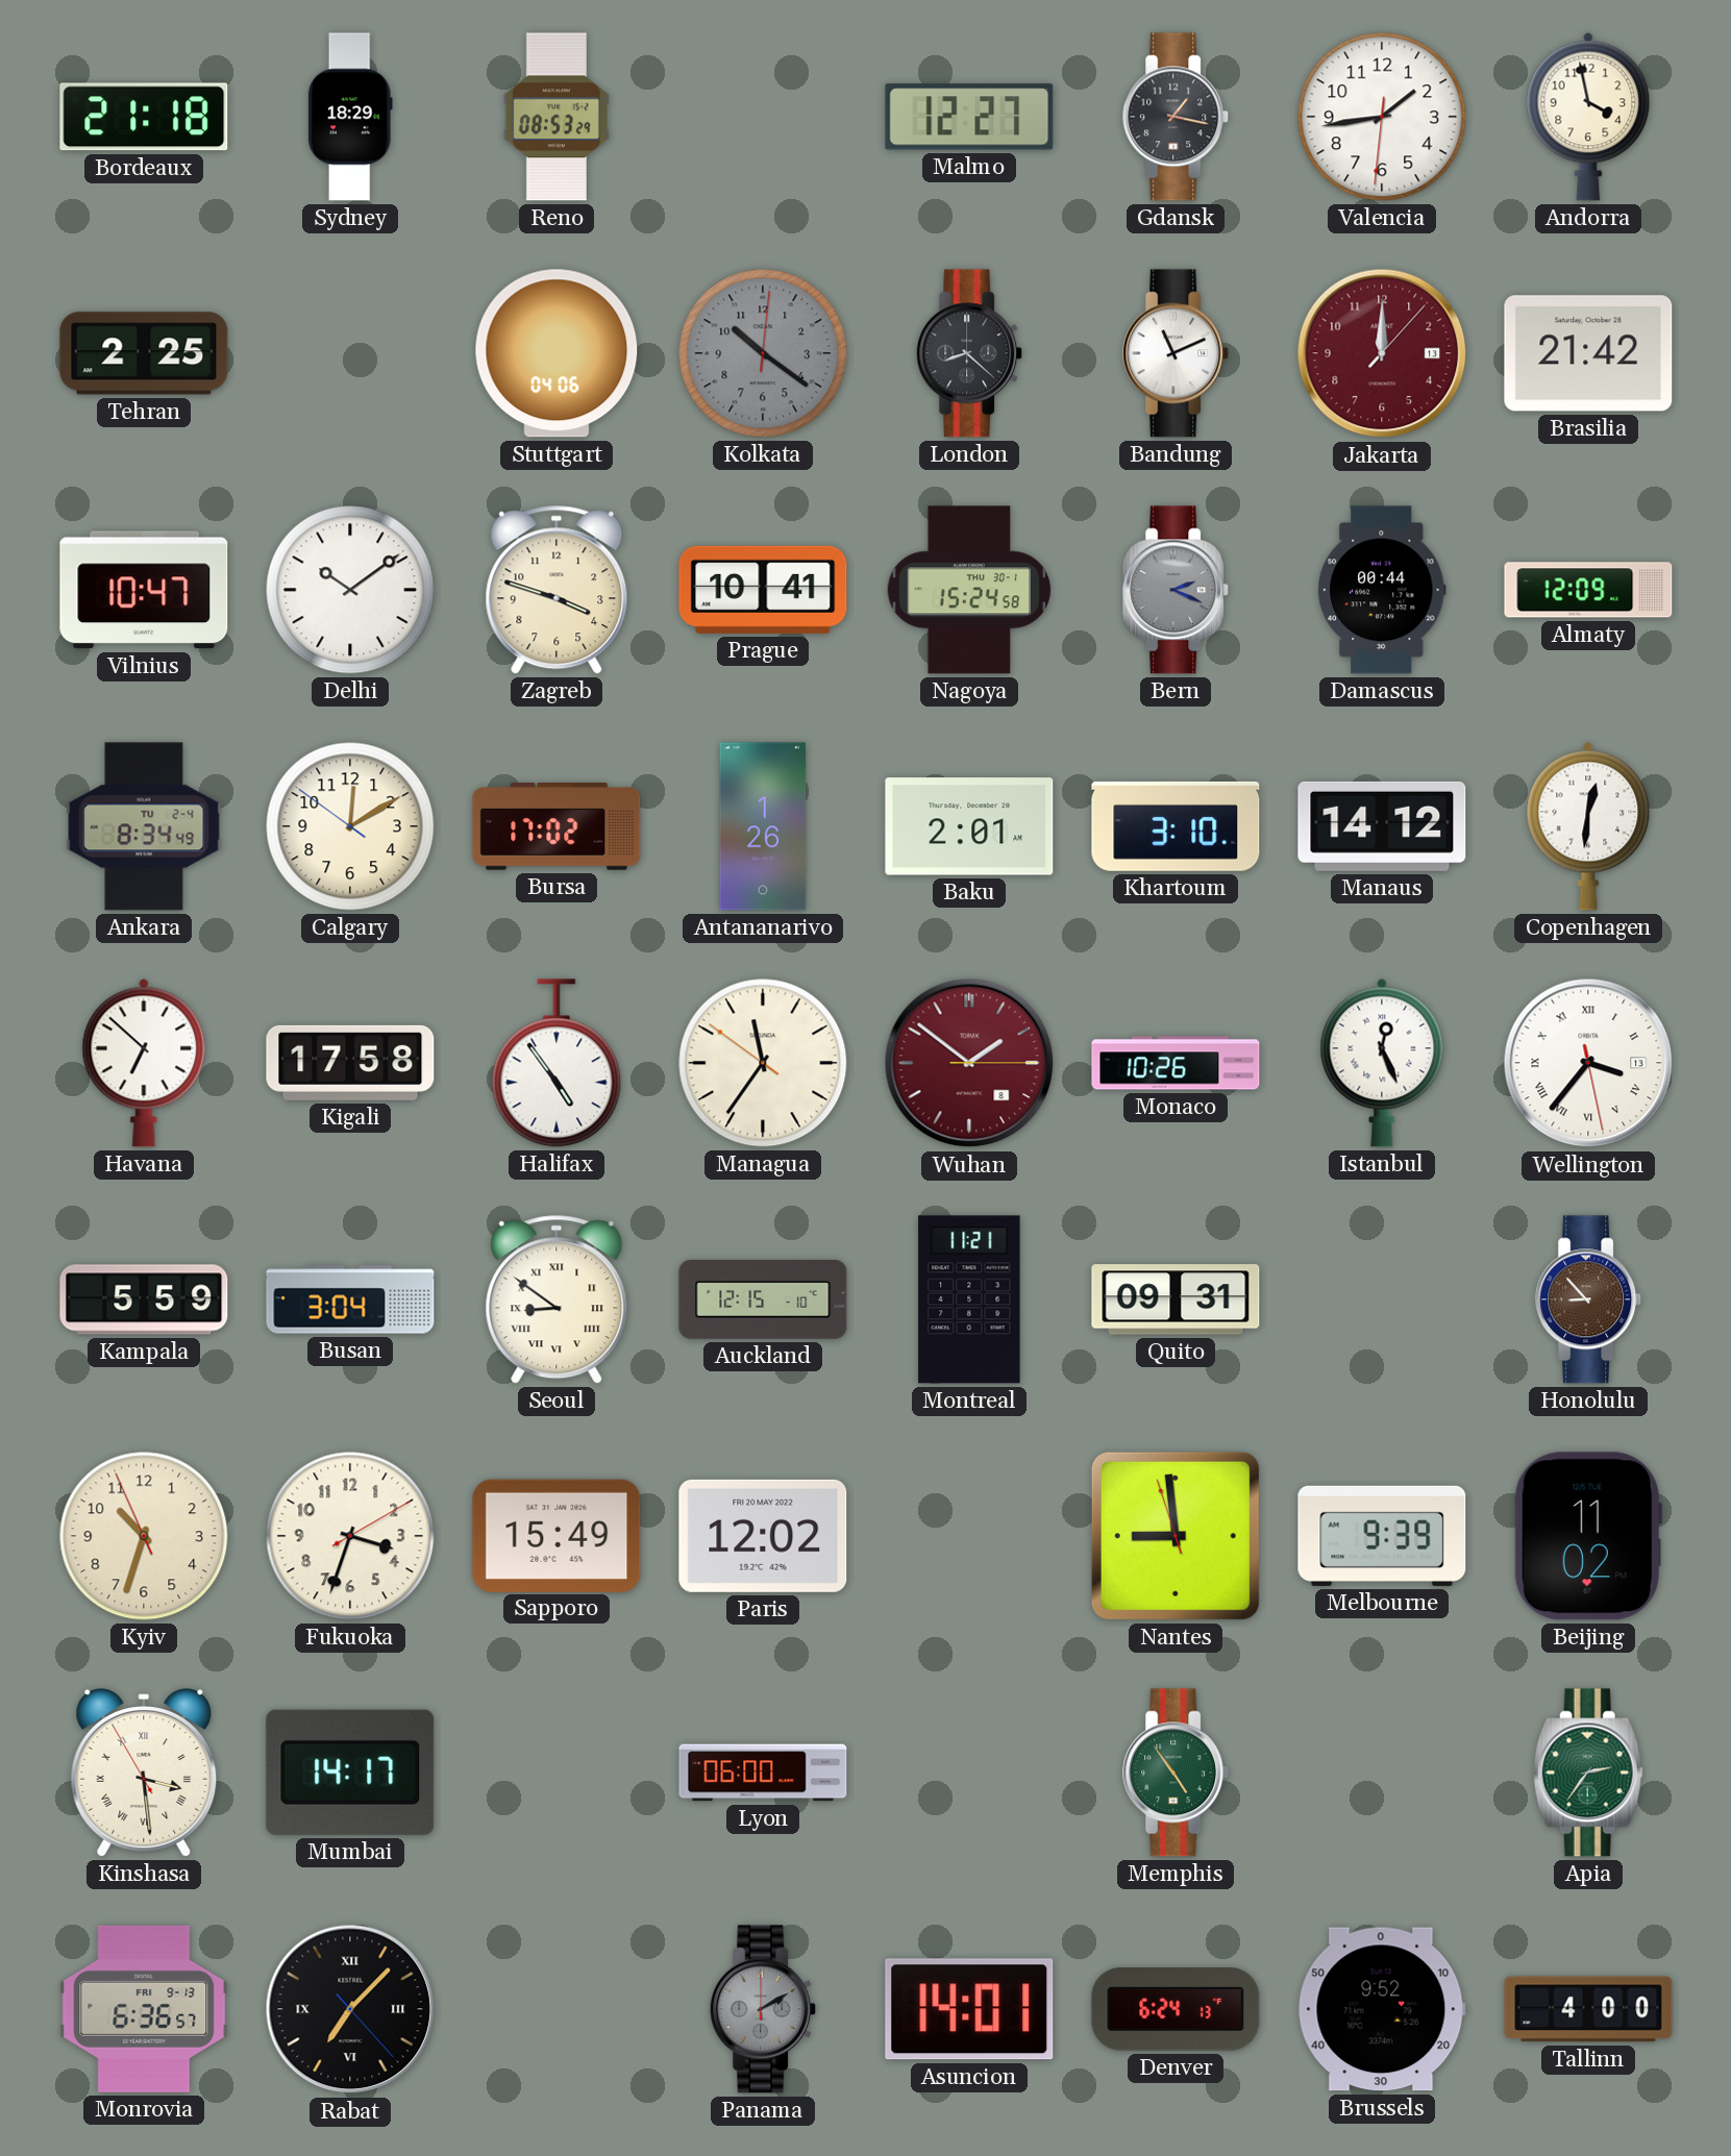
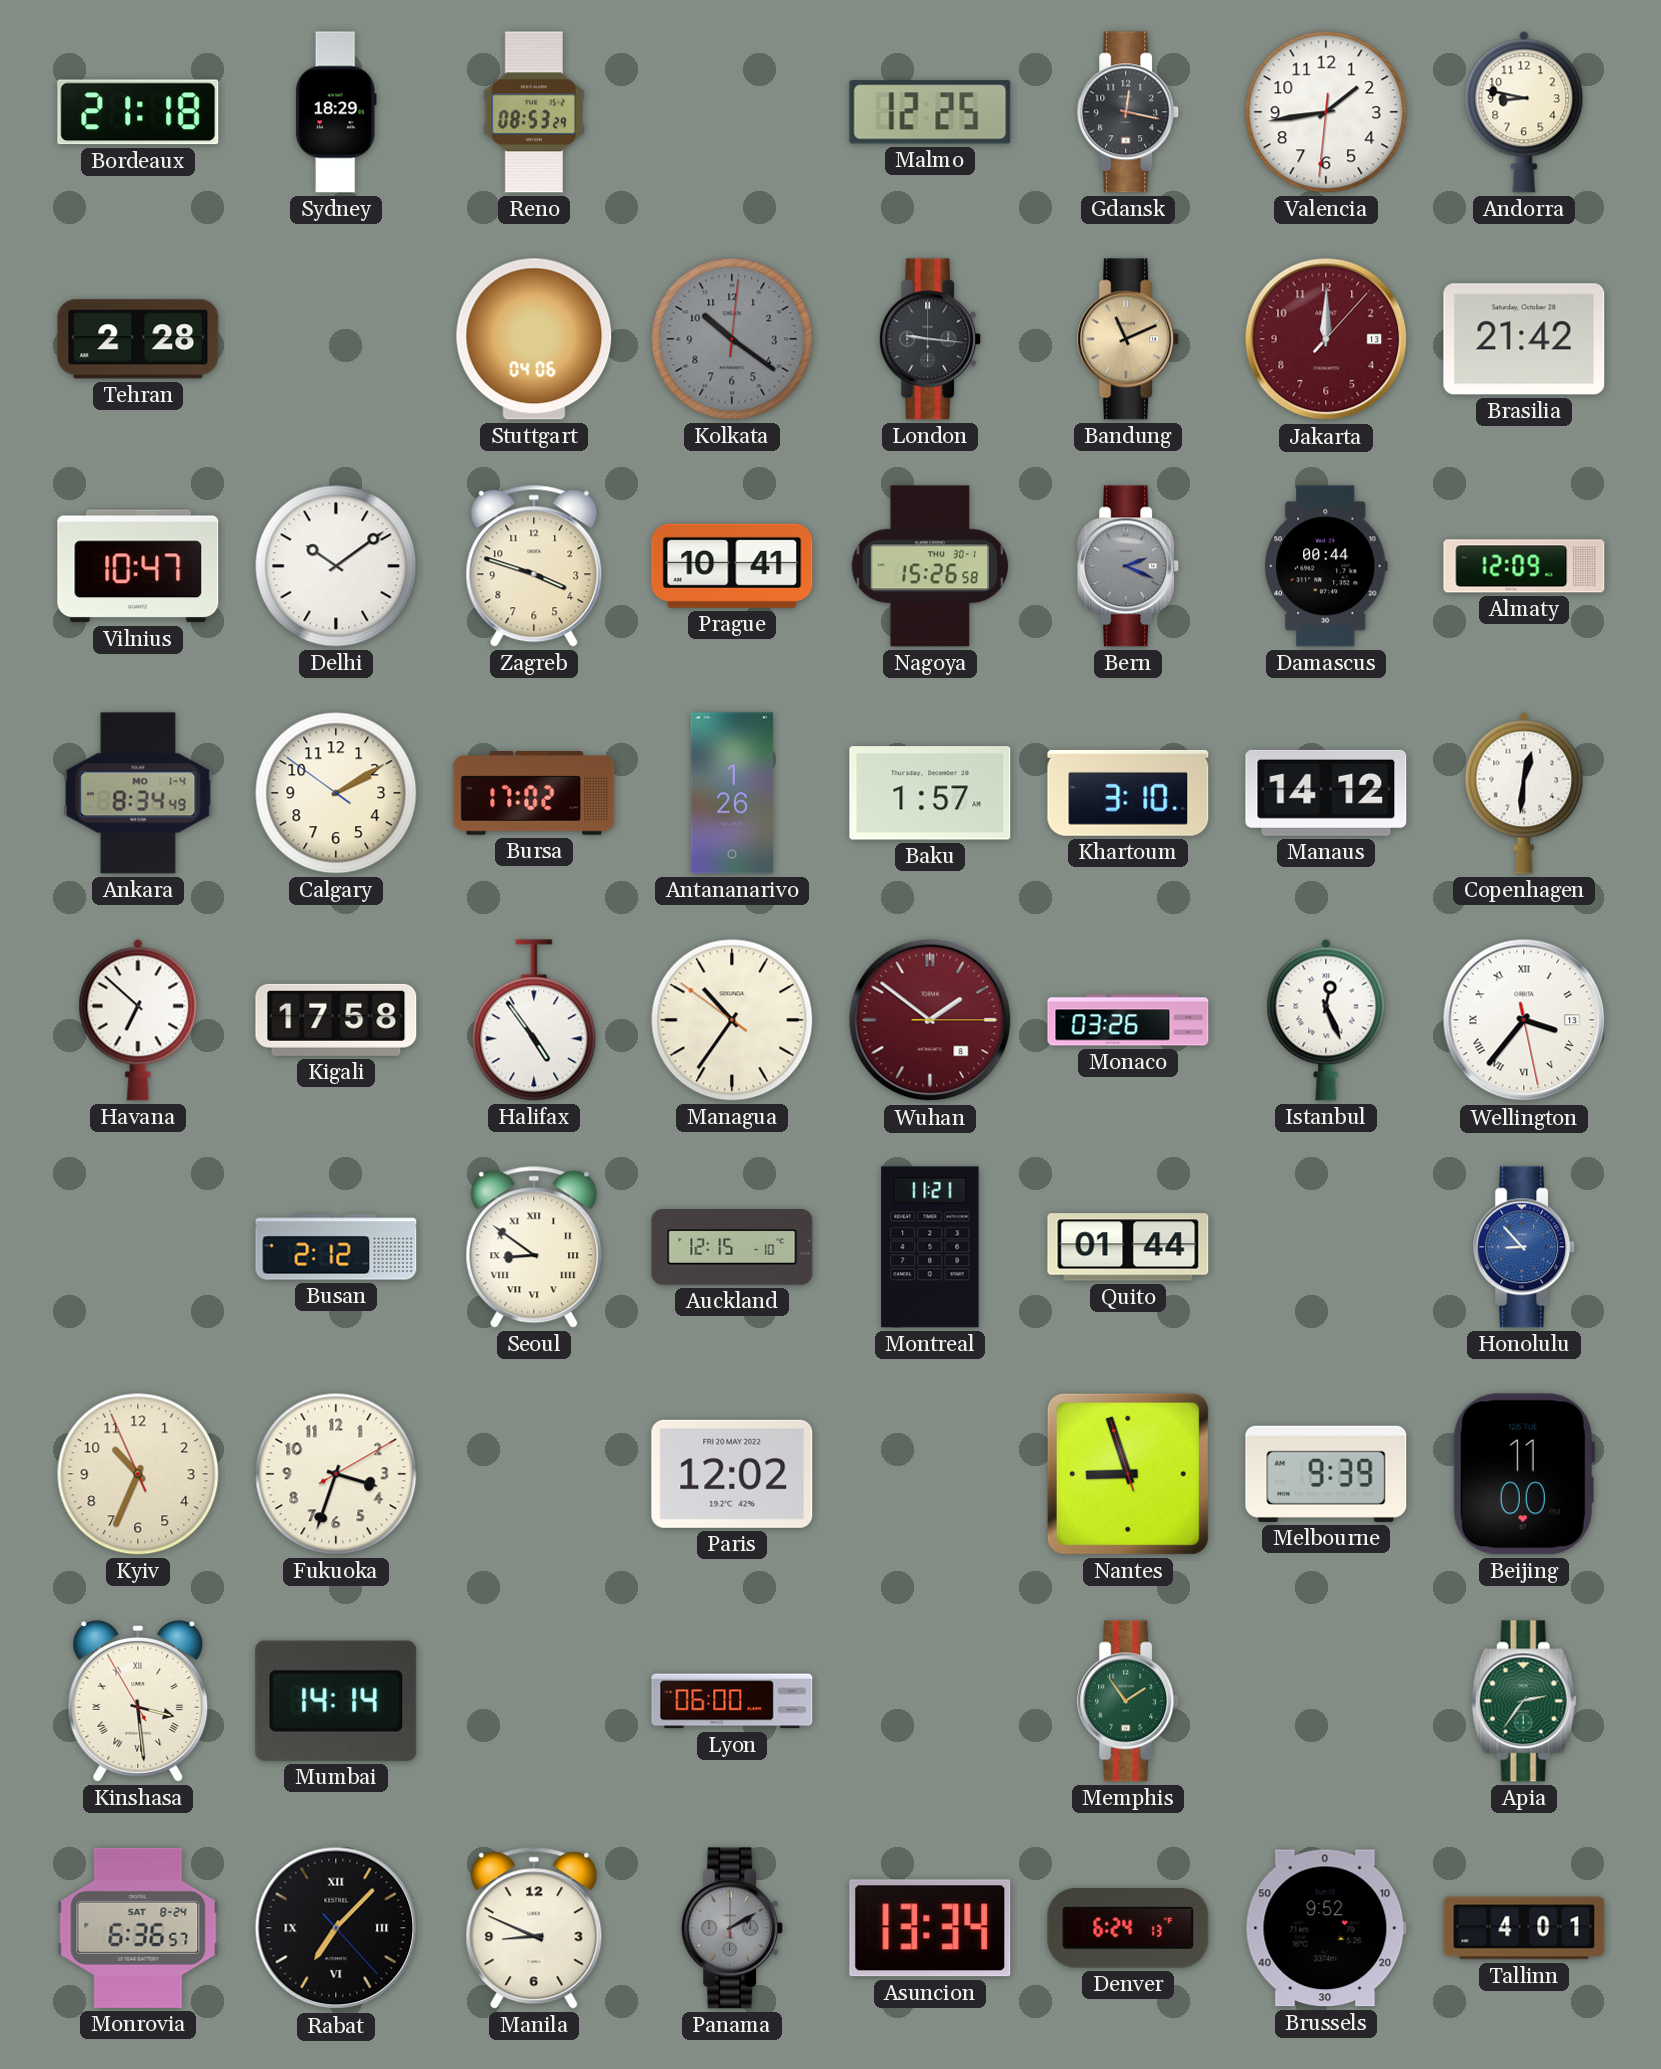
Malmo: 12:27 -> 12:25
Gdansk: 1:17 -> 12:17
Andorra: 3:58 -> 8:47
Tehran: 2:25 -> 2:28
London: 8:22 -> 9:16
Bandung dial: white -> champagne
Nagoya: 15:24 -> 15:26
Ankara date: TU 2-4 -> MO 1-4
Calgary: 12:09 -> 2:09
Baku: 2:01 -> 1:57
Managua: 11:35 -> 10:35
Monaco: 10:26 -> 03:26
Kampala: 5:59 -> none
Busan: 3:04 -> 2:12
Quito: 09:31 -> 01:44
Honolulu dial: brown -> blue
Kyiv: 10:32 -> 10:33
Sapporo: 15:49 -> none
Nantes: 8:58 -> 8:56
Beijing: 11:02 -> 11:00
Mumbai: 14:17 -> 14:14
Memphis: 4:54 -> 1:54
Monrovia date: FRI 9-13 -> SAT 8-24
Manila: none -> 8:49
Asuncion: 14:01 -> 13:34
Tallinn: 4:00 -> 4:01
